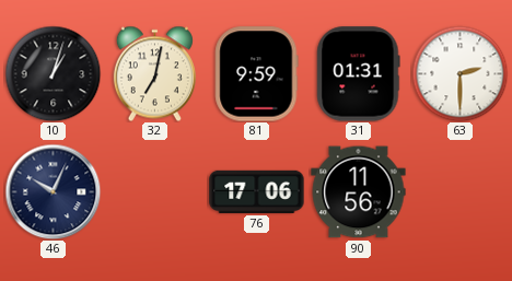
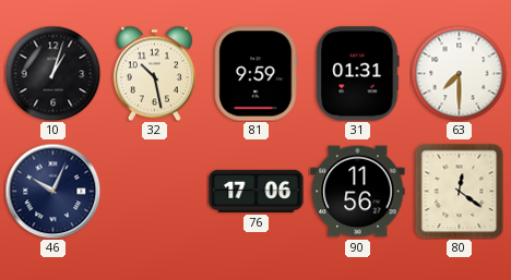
32: 7:02 -> 10:28
63: 2:30 -> 7:30
80: none -> 12:21
